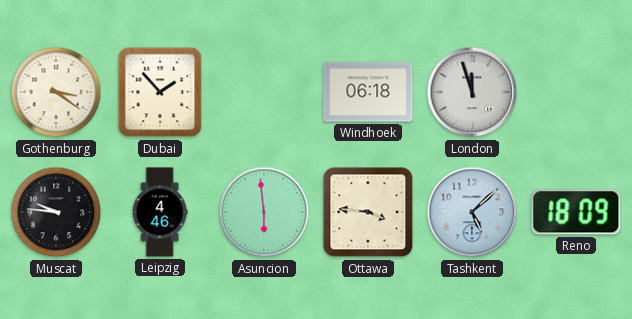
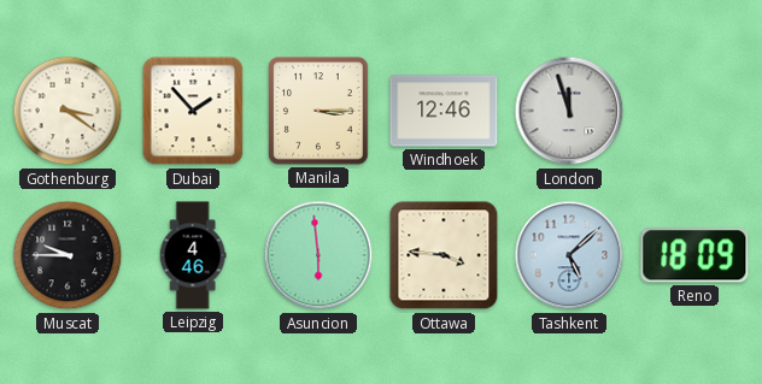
Manila: none -> 3:15
Windhoek: 06:18 -> 12:46
Muscat: 9:46 -> 9:45
